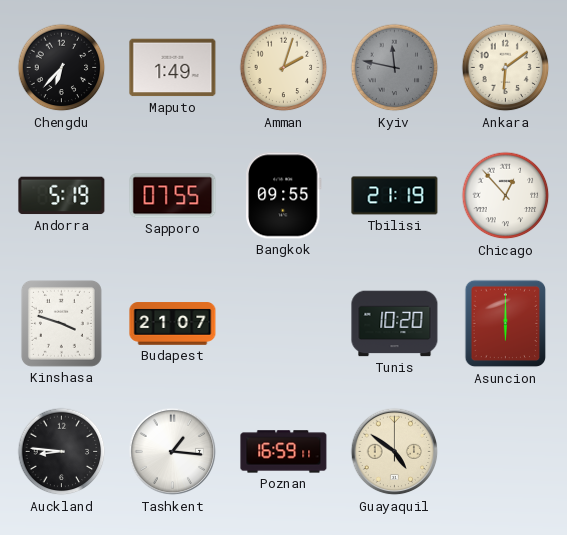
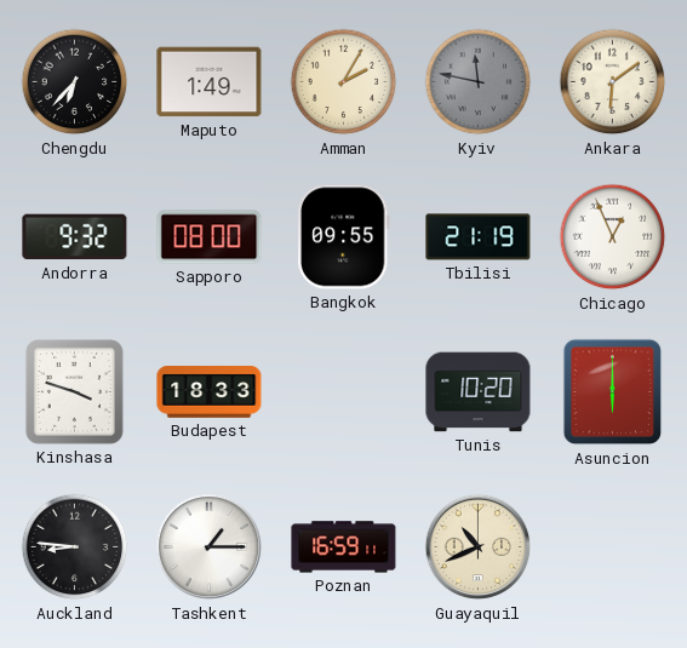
Amman: 2:03 -> 2:05
Andorra: 5:19 -> 9:32
Sapporo: 07:55 -> 08:00
Chicago: 12:53 -> 12:56
Budapest: 21:07 -> 18:33
Tashkent: 1:16 -> 1:15
Guayaquil: 4:51 -> 10:41
